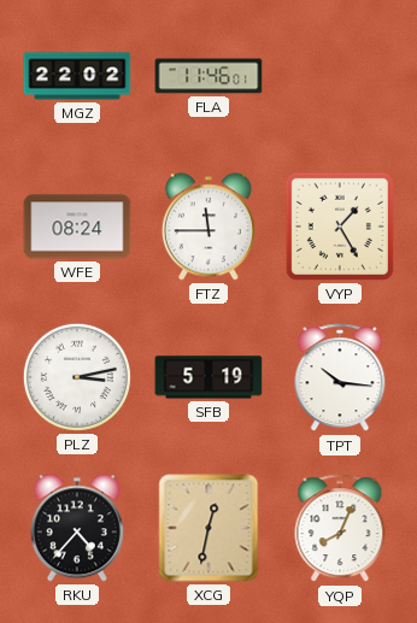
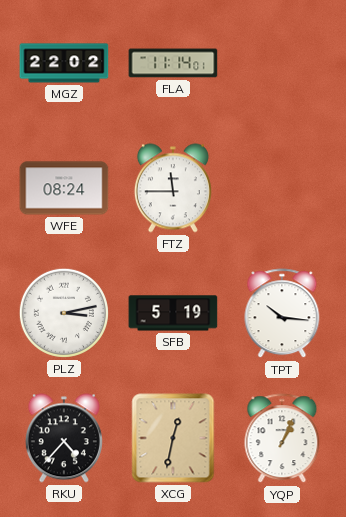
FLA: 11:46 -> 11:14
VYP: 1:25 -> none
YQP: 8:04 -> 1:04
